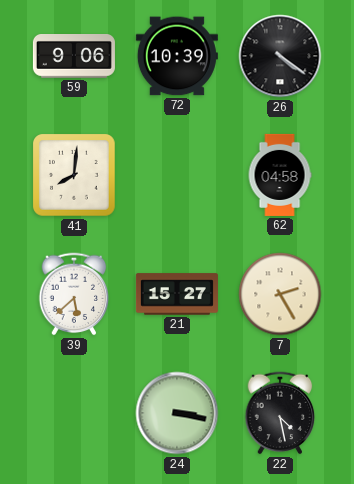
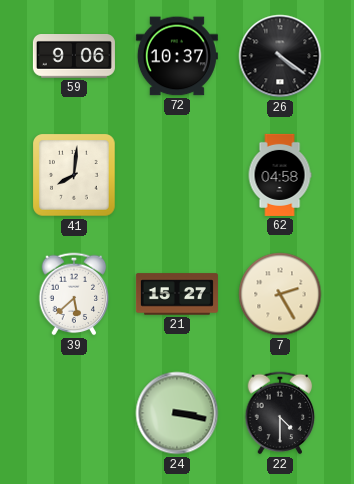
72: 10:39 -> 10:37
22: 4:28 -> 4:30
